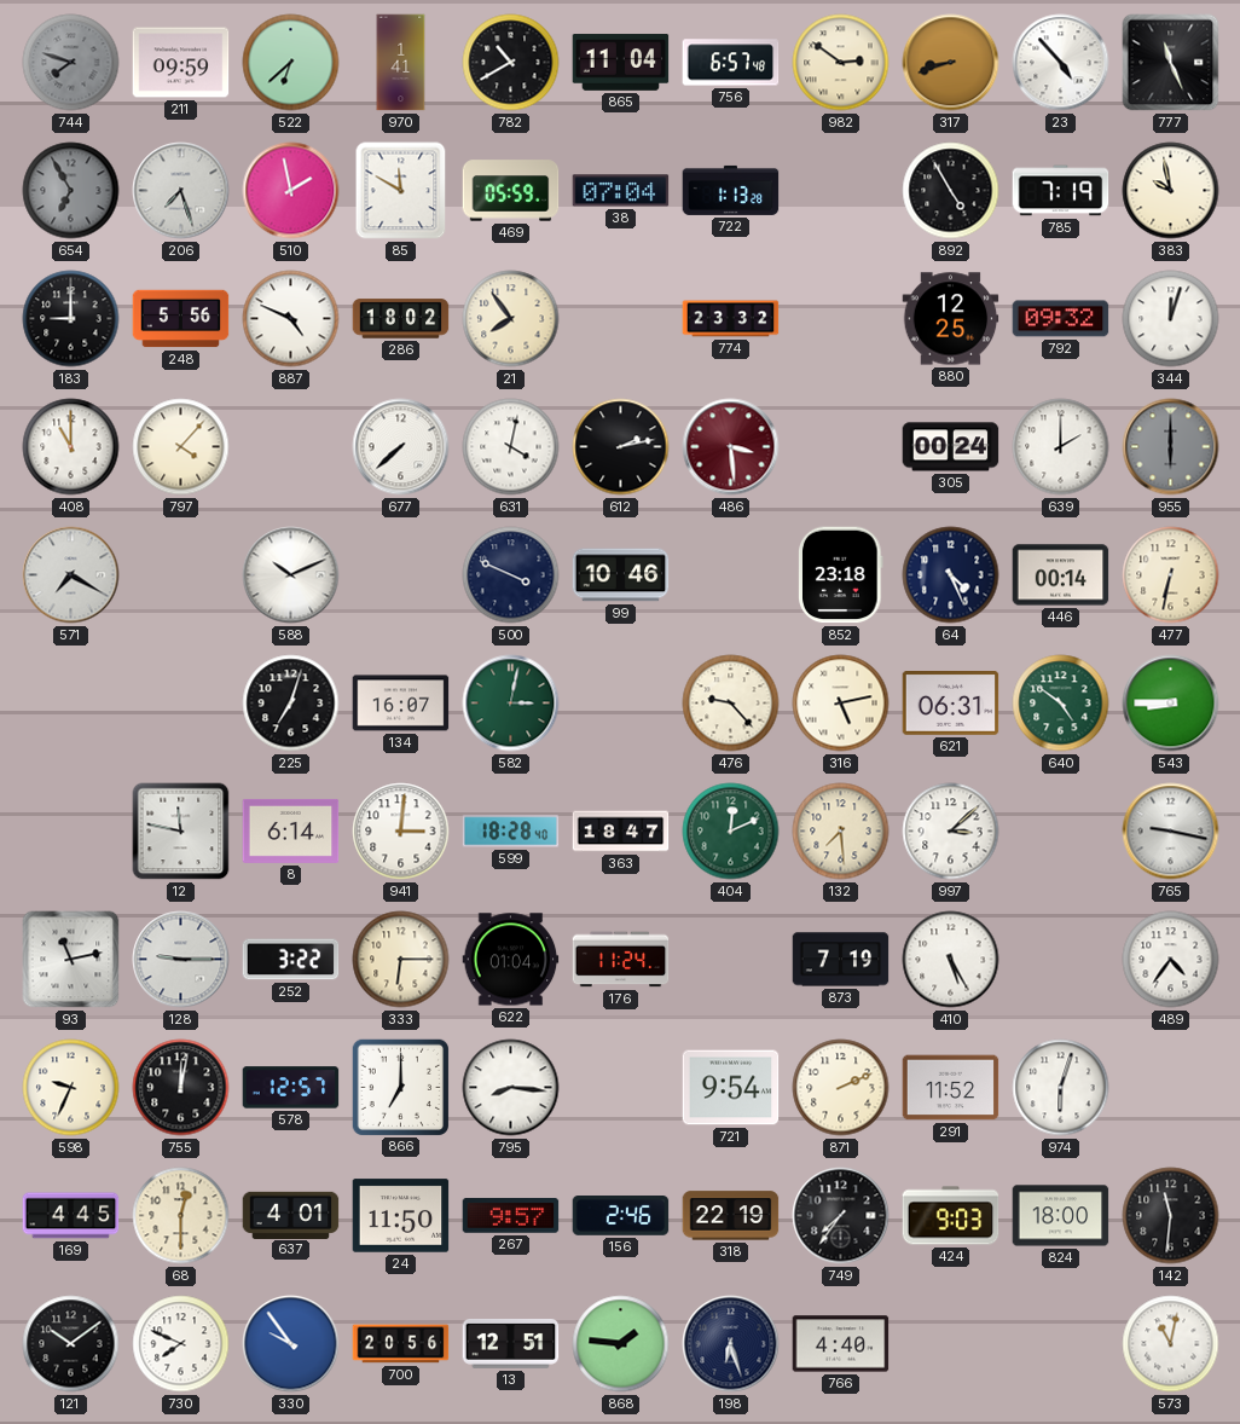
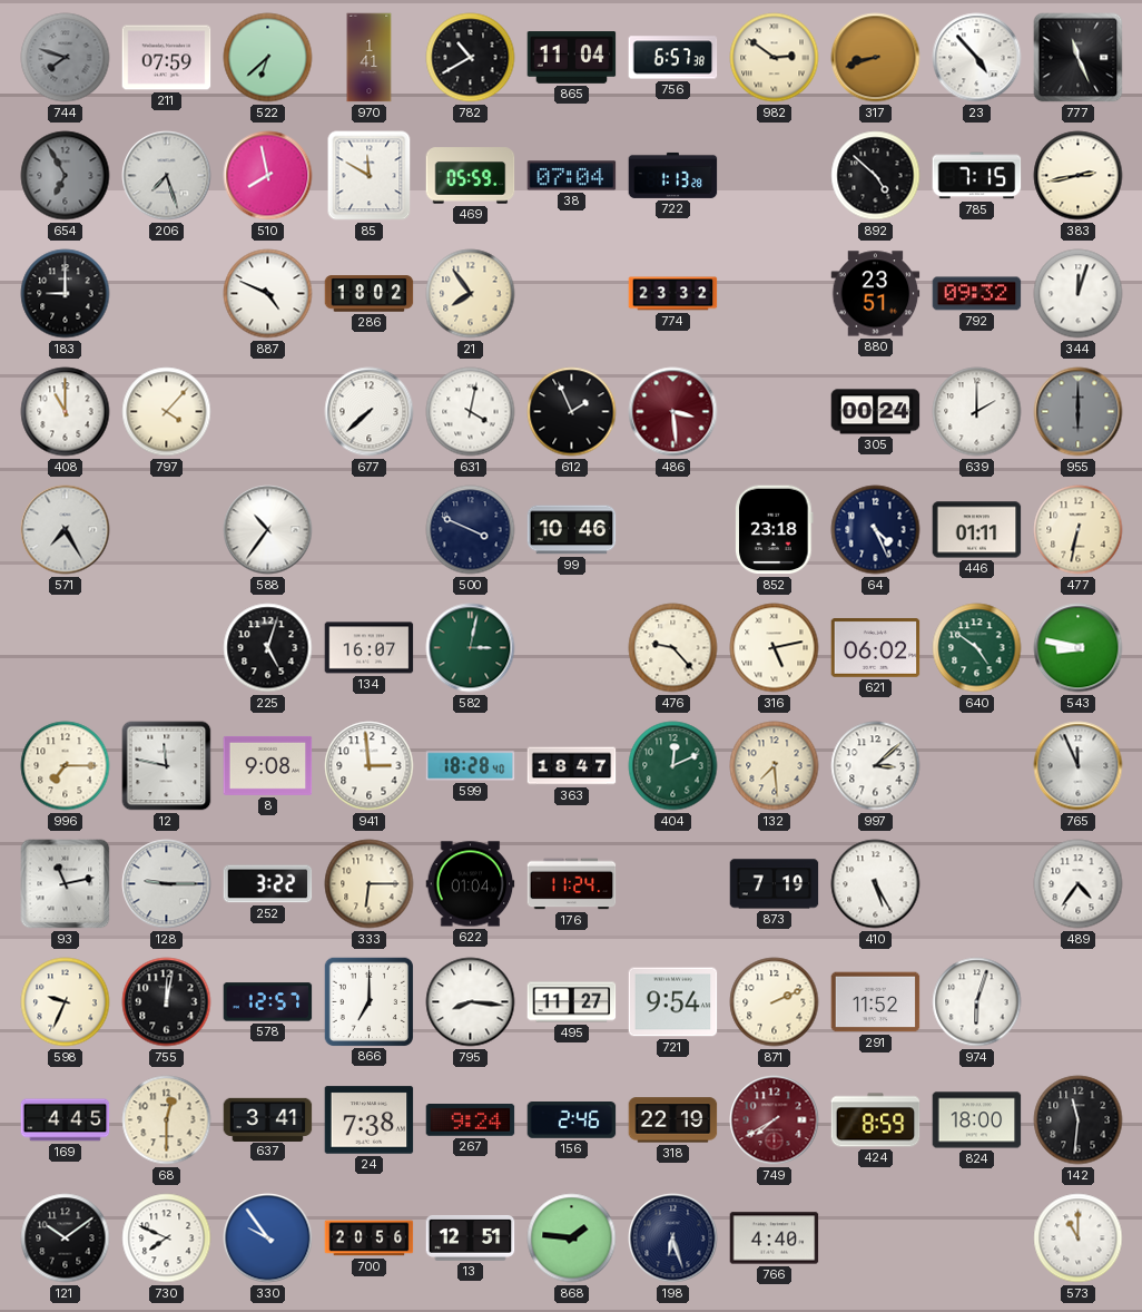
211: 09:59 -> 07:59
756: 6:57:48 -> 6:57:38
510: 1:58 -> 7:58
892: 4:55 -> 4:52
785: 7:19 -> 7:15
383: 9:58 -> 2:43
248: 5:56 -> none
880: 12:25 -> 23:51
612: 2:13 -> 1:56
571: 7:20 -> 7:25
588: 10:11 -> 10:36
446: 00:14 -> 01:11
225: 7:03 -> 5:03
621: 06:31 -> 06:02
543: 8:45 -> 8:47
996: none -> 7:15
8: 6:14 -> 9:08
941: 3:01 -> 2:59
765: 9:17 -> 11:56
495: none -> 11:27
637: 4:01 -> 3:41
24: 11:50 -> 7:38
267: 9:57 -> 9:24
749: 7:36 -> 7:40
749 dial: black -> burgundy
424: 9:03 -> 8:59
573: 11:02 -> 11:00
